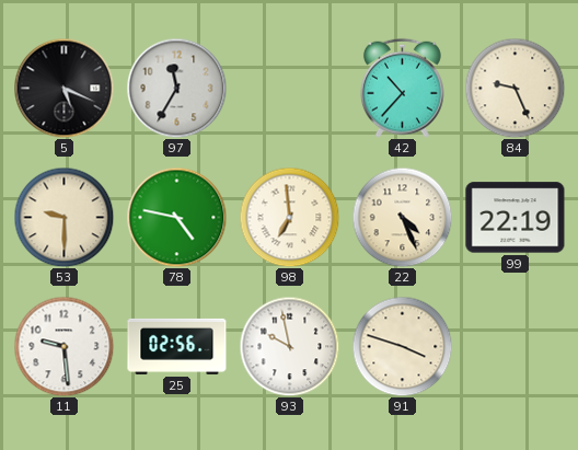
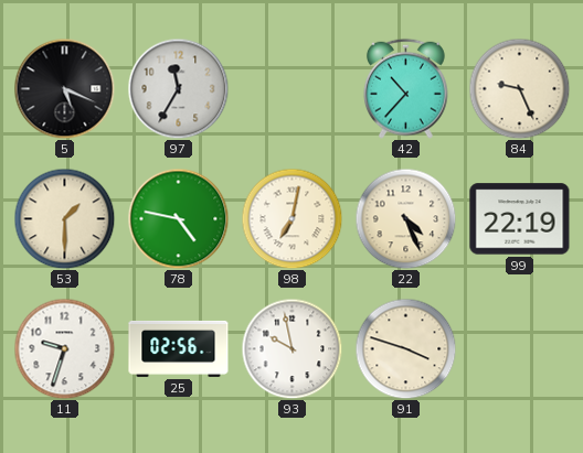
53: 9:30 -> 1:30
98: 6:59 -> 7:02
11: 9:29 -> 9:33
